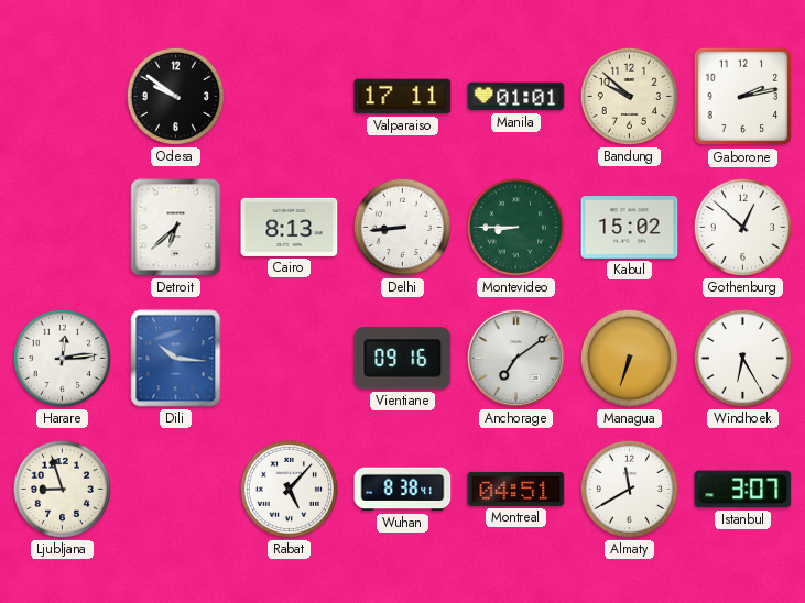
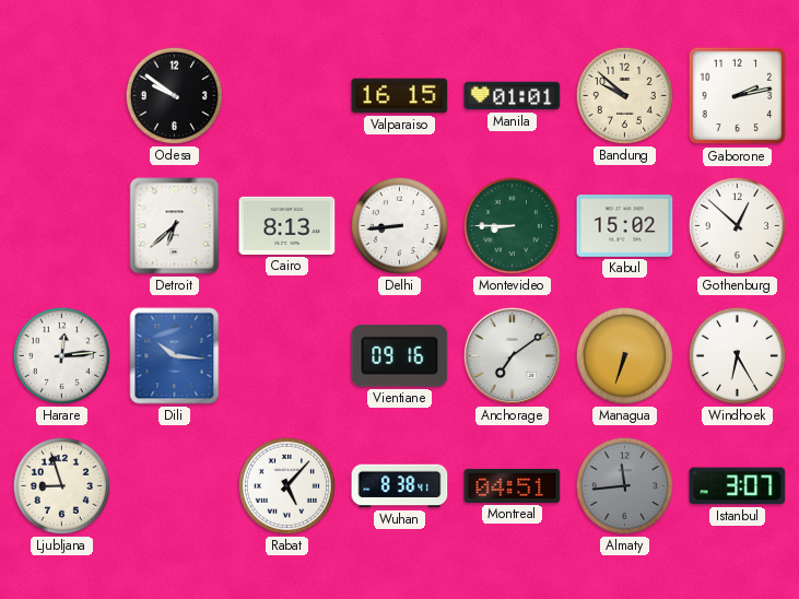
Valparaiso: 17:11 -> 16:15
Almaty: 11:40 -> 11:44
Almaty dial: white -> grey
